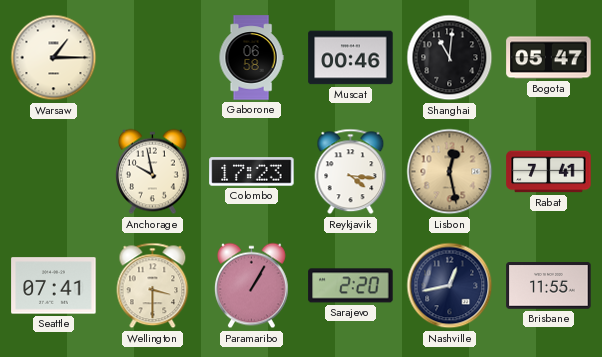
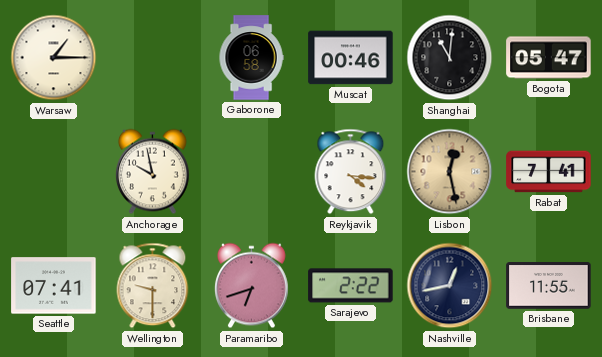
Colombo: 17:23 -> none
Wellington: 3:30 -> 9:30
Paramaribo: 1:05 -> 6:42
Sarajevo: 2:20 -> 2:22
